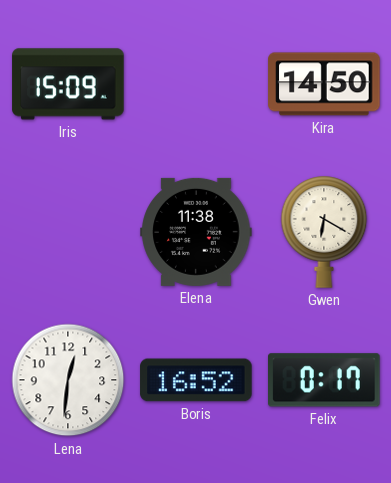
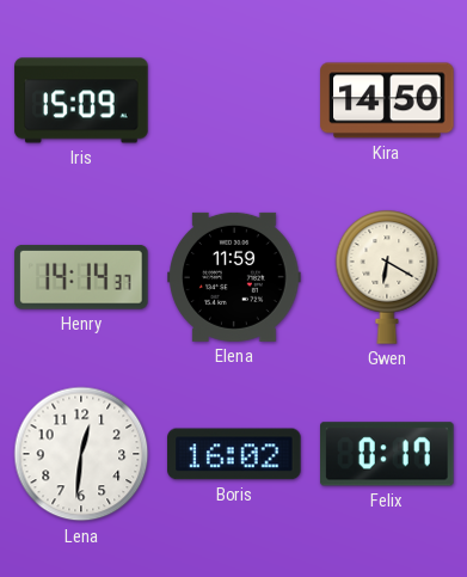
Henry: none -> 14:14
Elena: 11:38 -> 11:59
Boris: 16:52 -> 16:02
